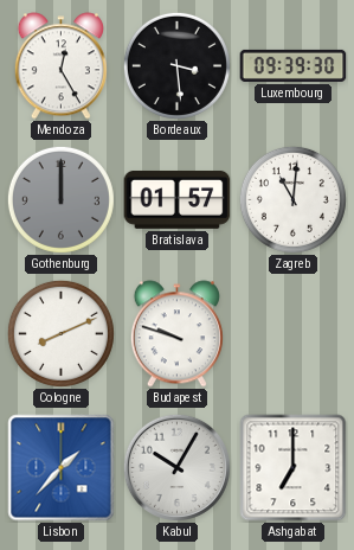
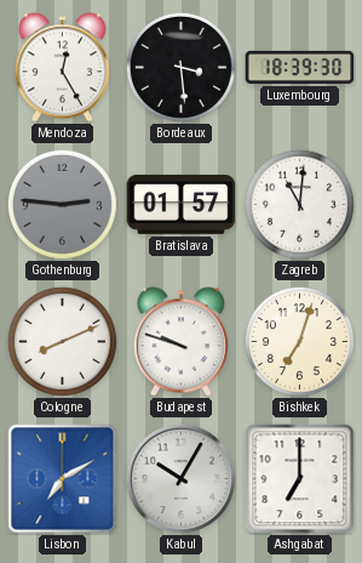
Luxembourg: 09:39 -> 18:39
Gothenburg: 12:00 -> 2:46
Bishkek: none -> 7:03
Lisbon: 1:37 -> 7:10
